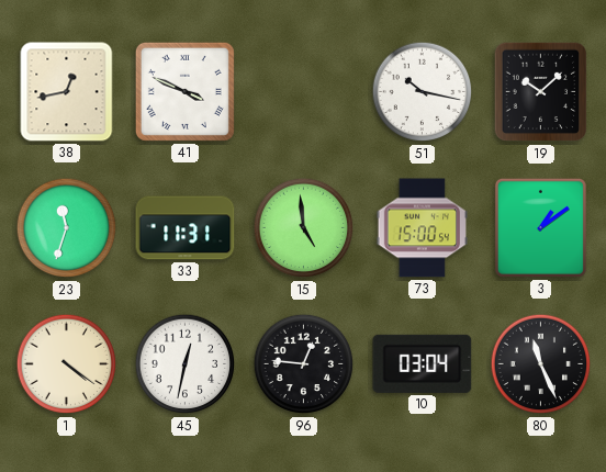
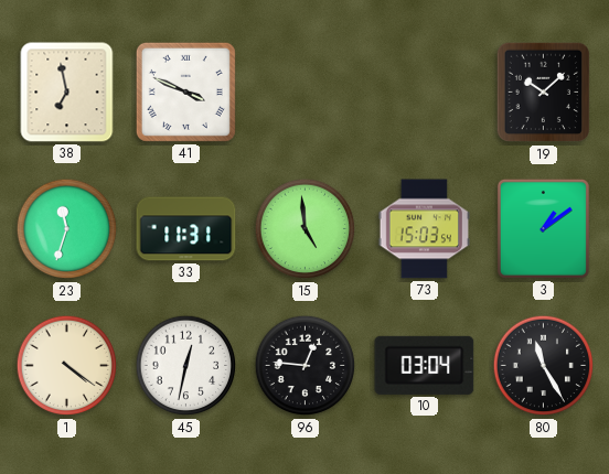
38: 12:43 -> 6:58
51: 10:17 -> none
73: 15:00 -> 15:03
80: 11:26 -> 11:25
